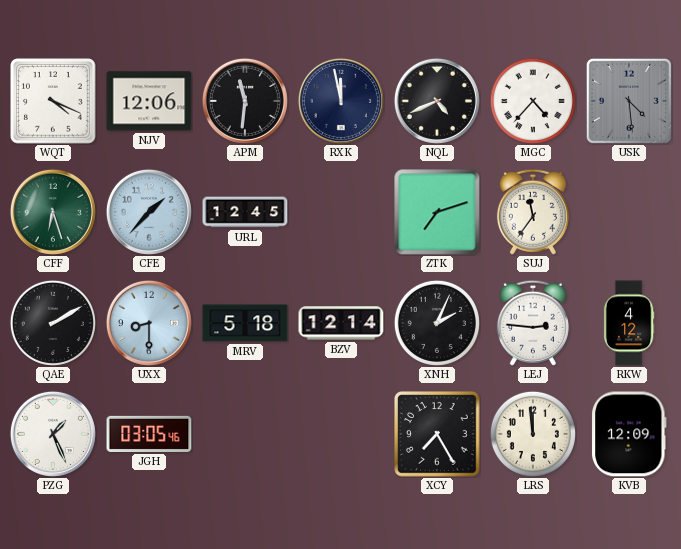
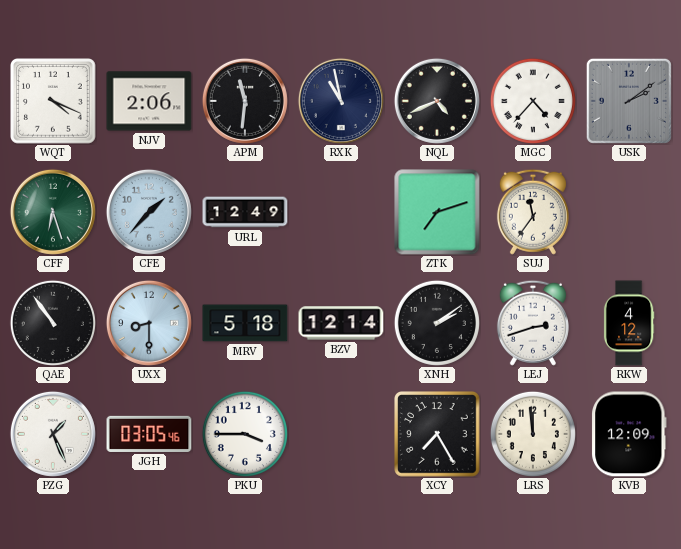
NJV: 12:06 -> 2:06
RXK: 11:58 -> 10:58
USK: 4:29 -> 2:09
URL: 12:45 -> 12:49
QAE: 2:10 -> 10:54
XNH: 2:04 -> 2:09
LEJ: 2:46 -> 2:42
PKU: none -> 3:45
